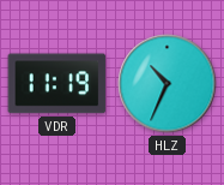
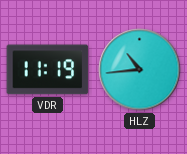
HLZ: 10:34 -> 10:44
